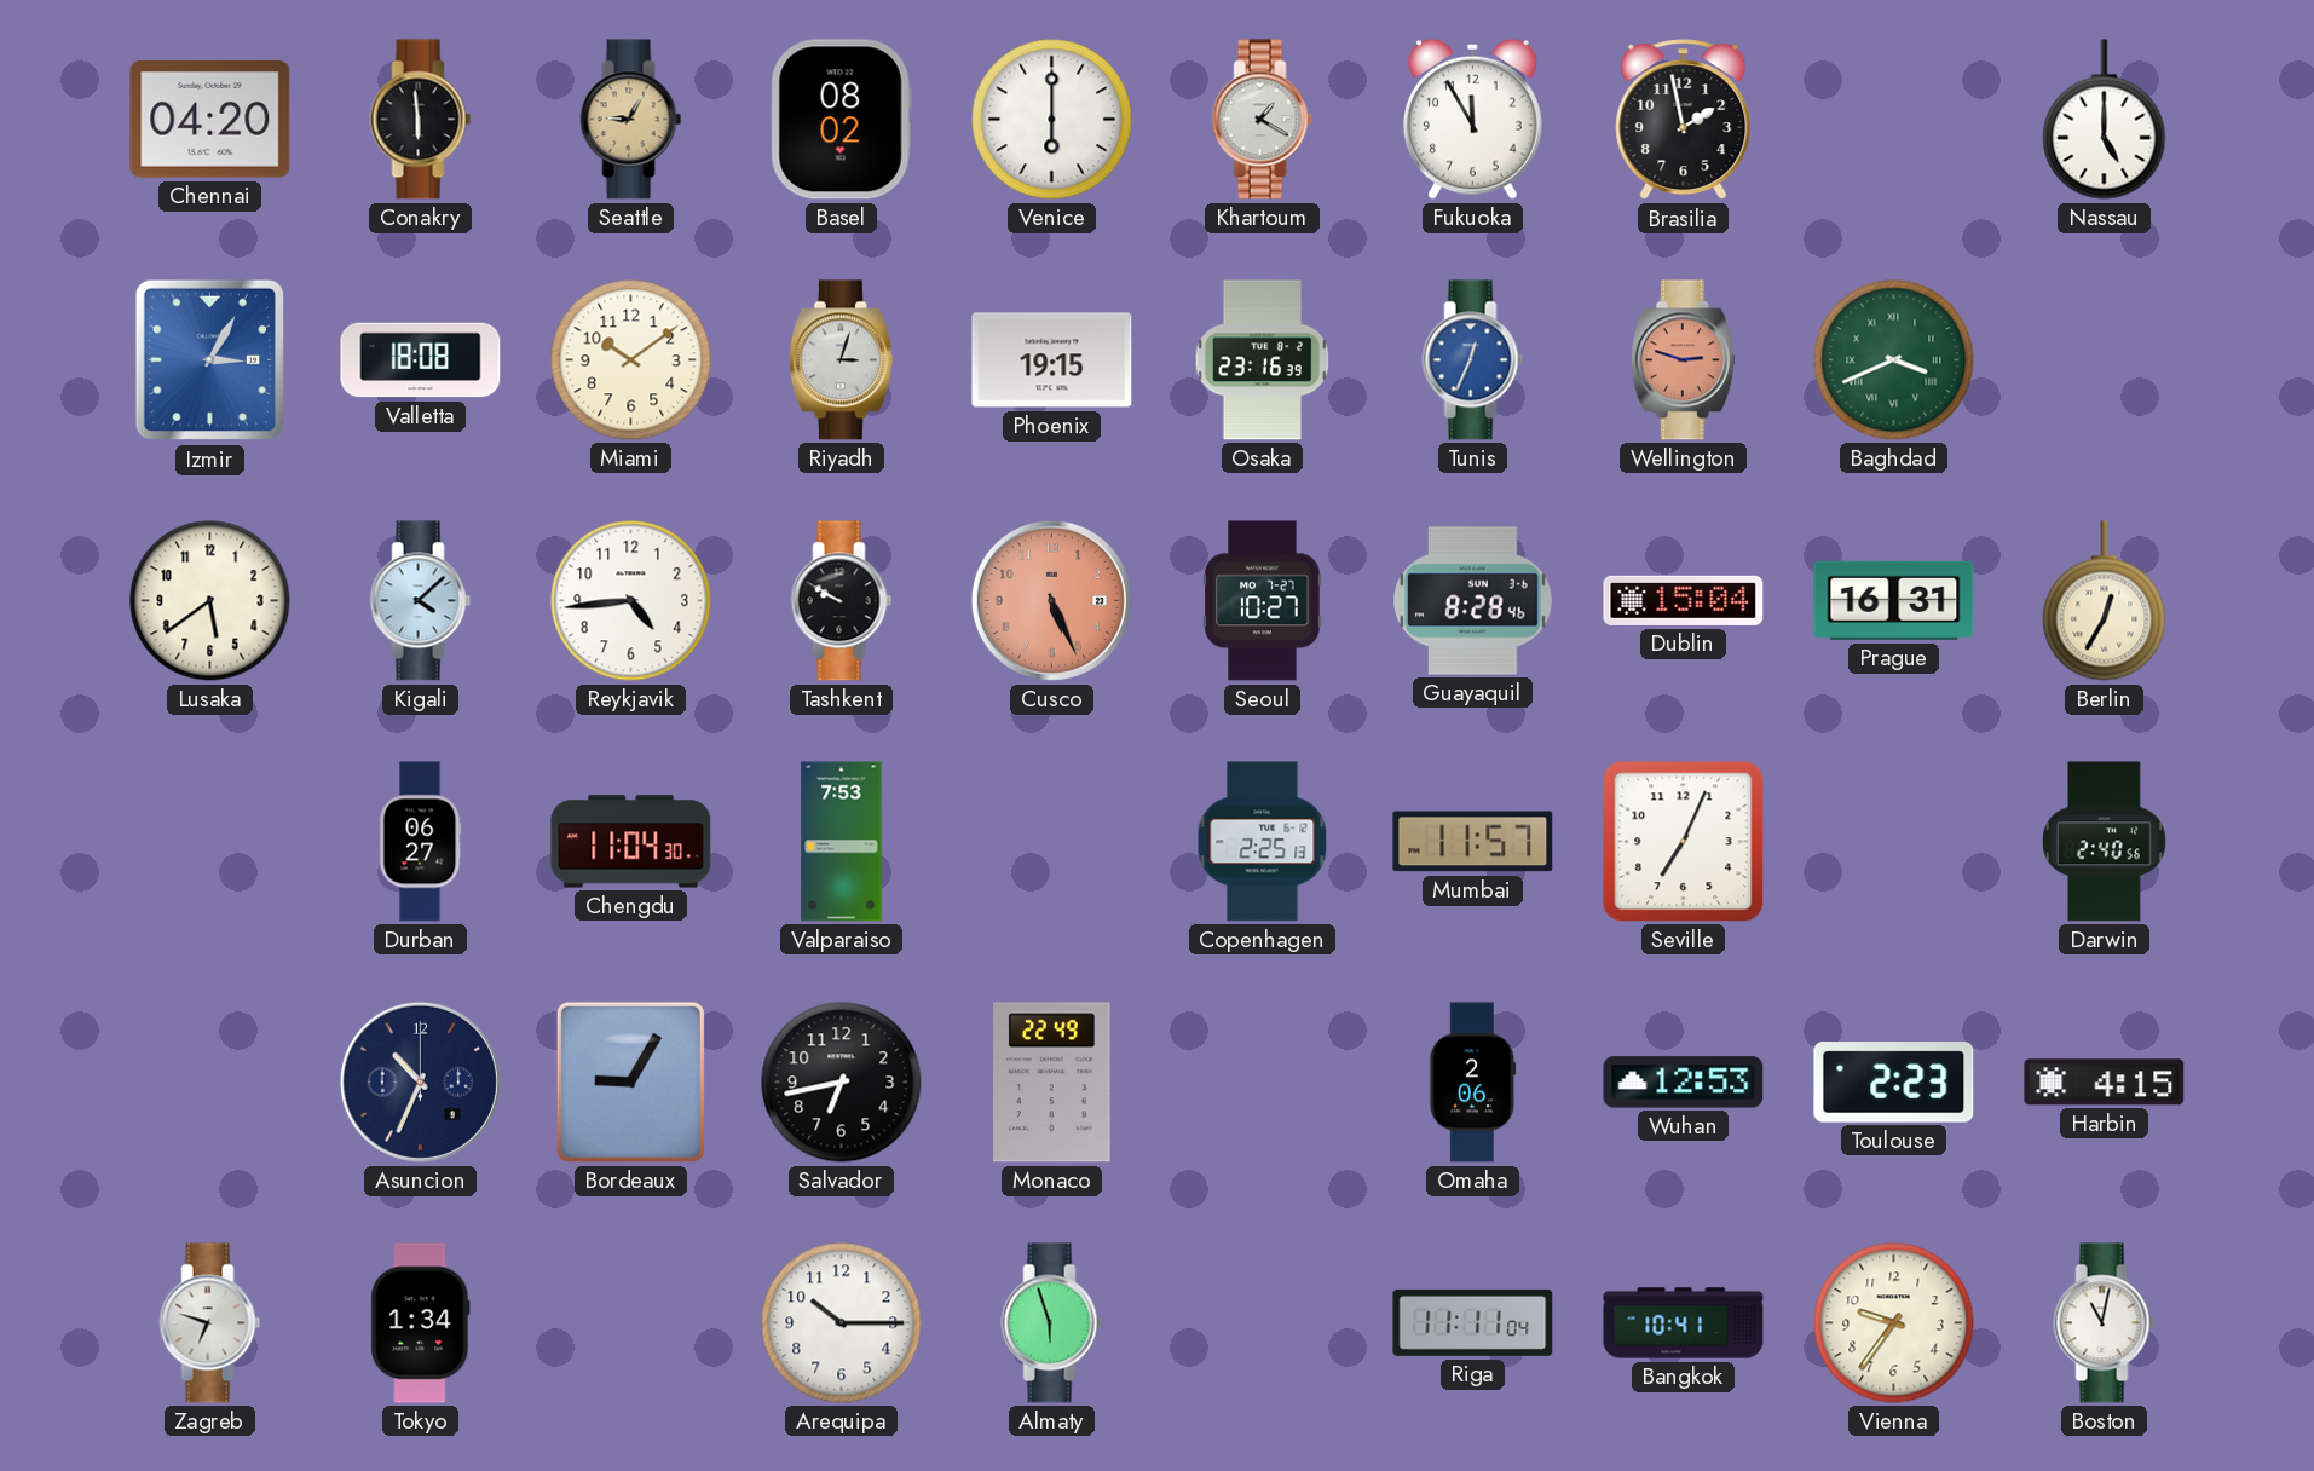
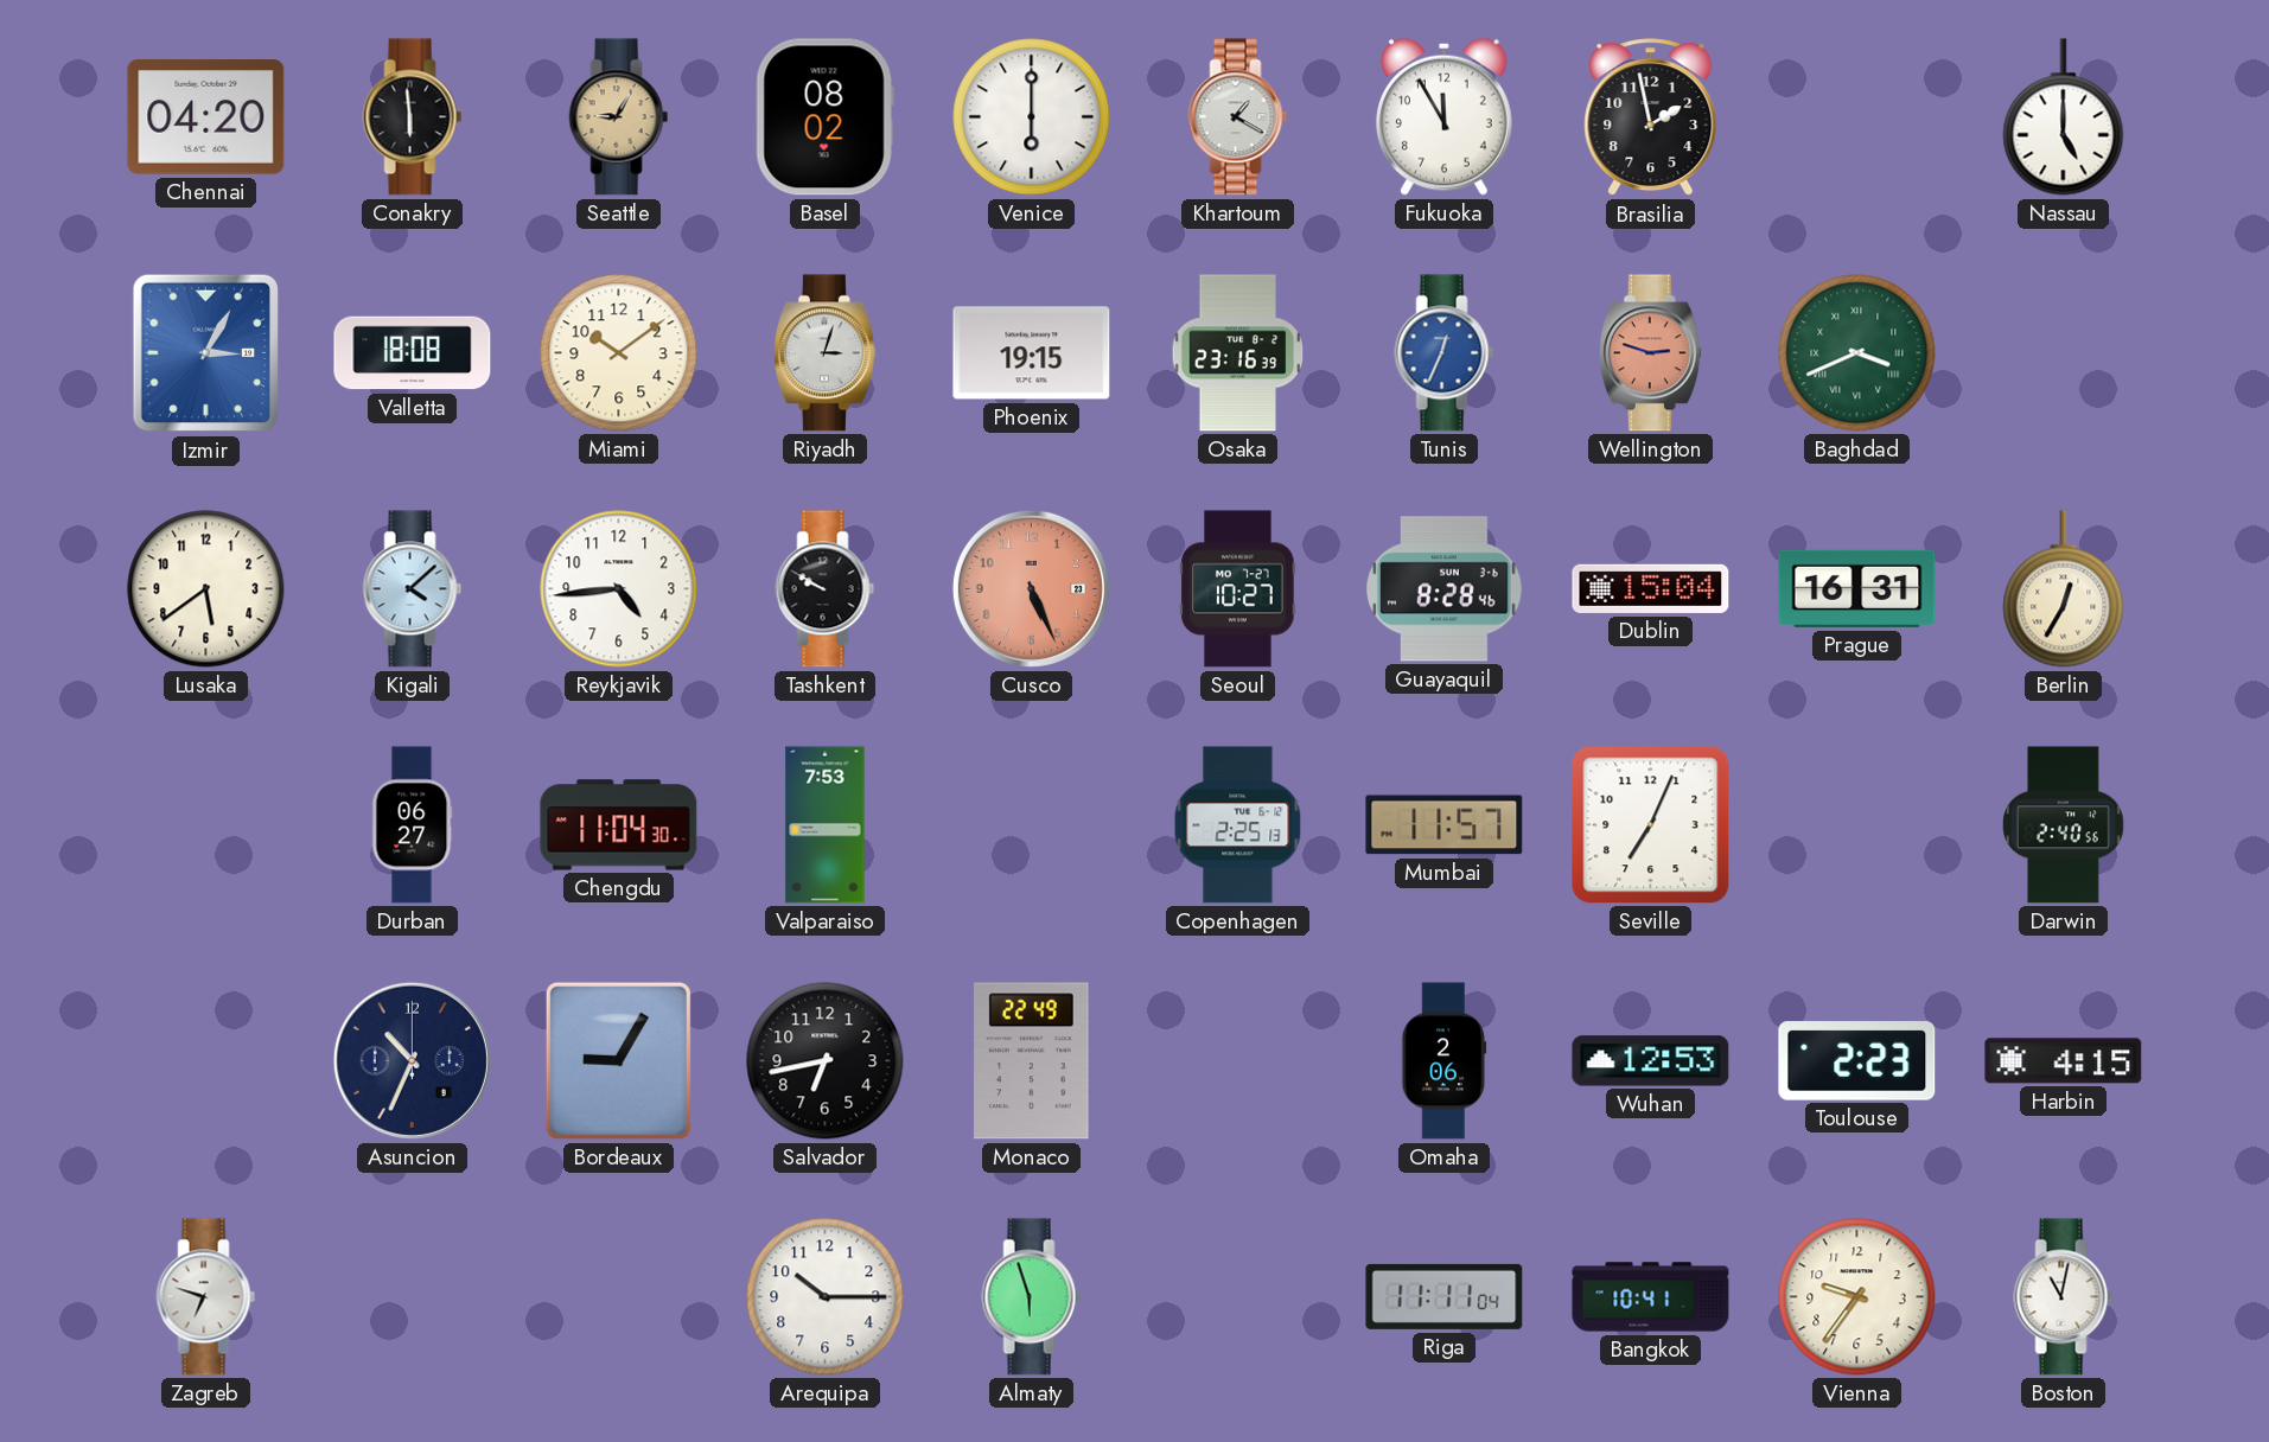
Tokyo: 1:34 -> none
